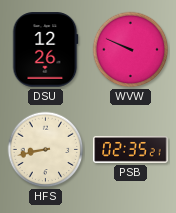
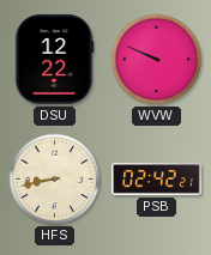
DSU: 12:26 -> 12:22
PSB: 02:35 -> 02:42
